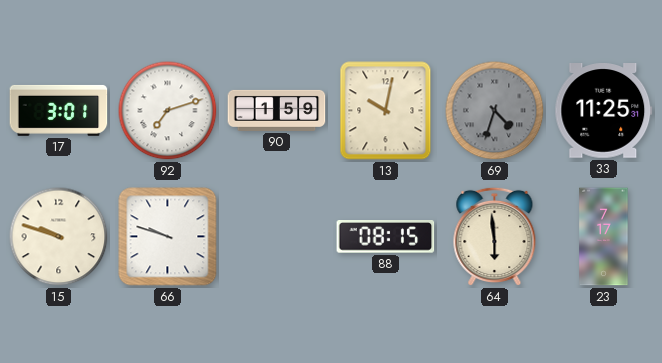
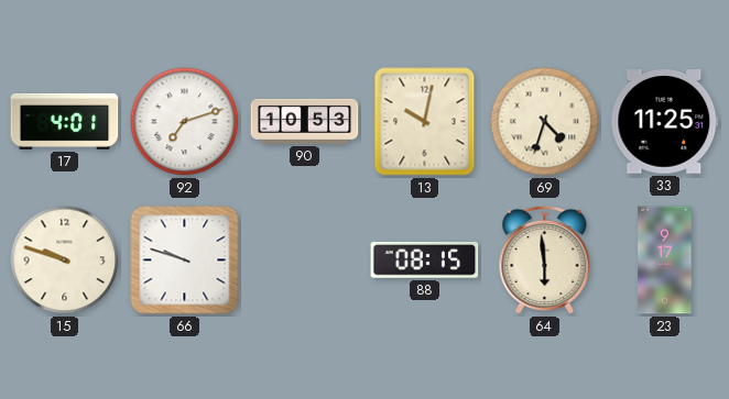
17: 3:01 -> 4:01
90: 1:59 -> 10:53
69 dial: grey -> cream
23: 7:17 -> 9:17
